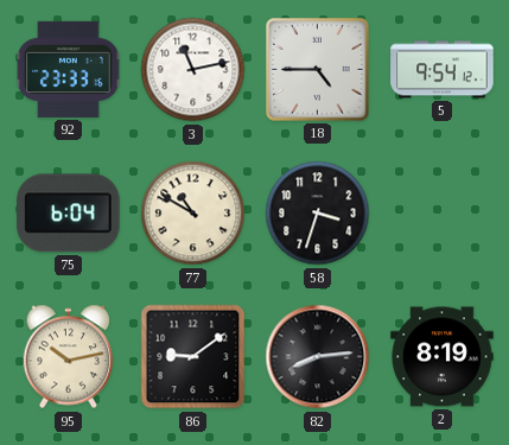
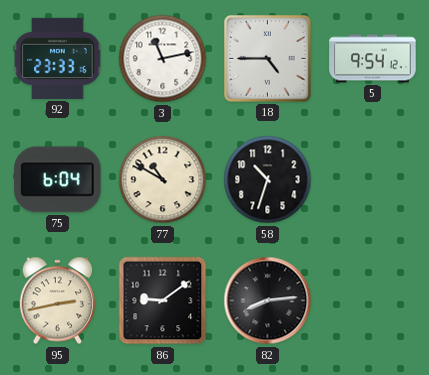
58: 3:33 -> 10:33
95: 10:13 -> 2:43
2: 8:19 -> none
